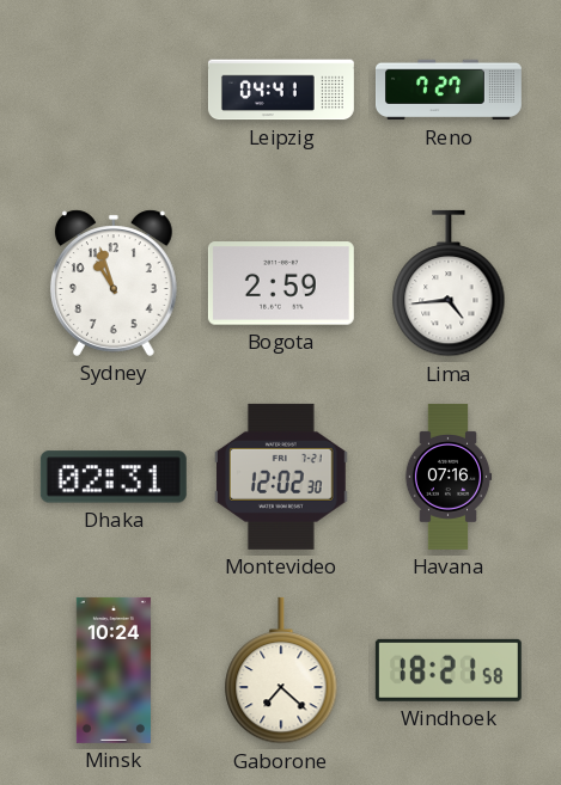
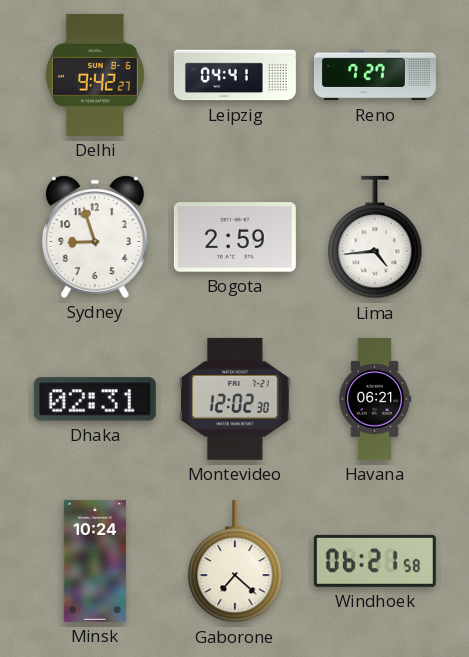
Delhi: none -> 9:42
Sydney: 10:57 -> 8:57
Havana: 07:16 -> 06:21
Windhoek: 18:21 -> 06:21
